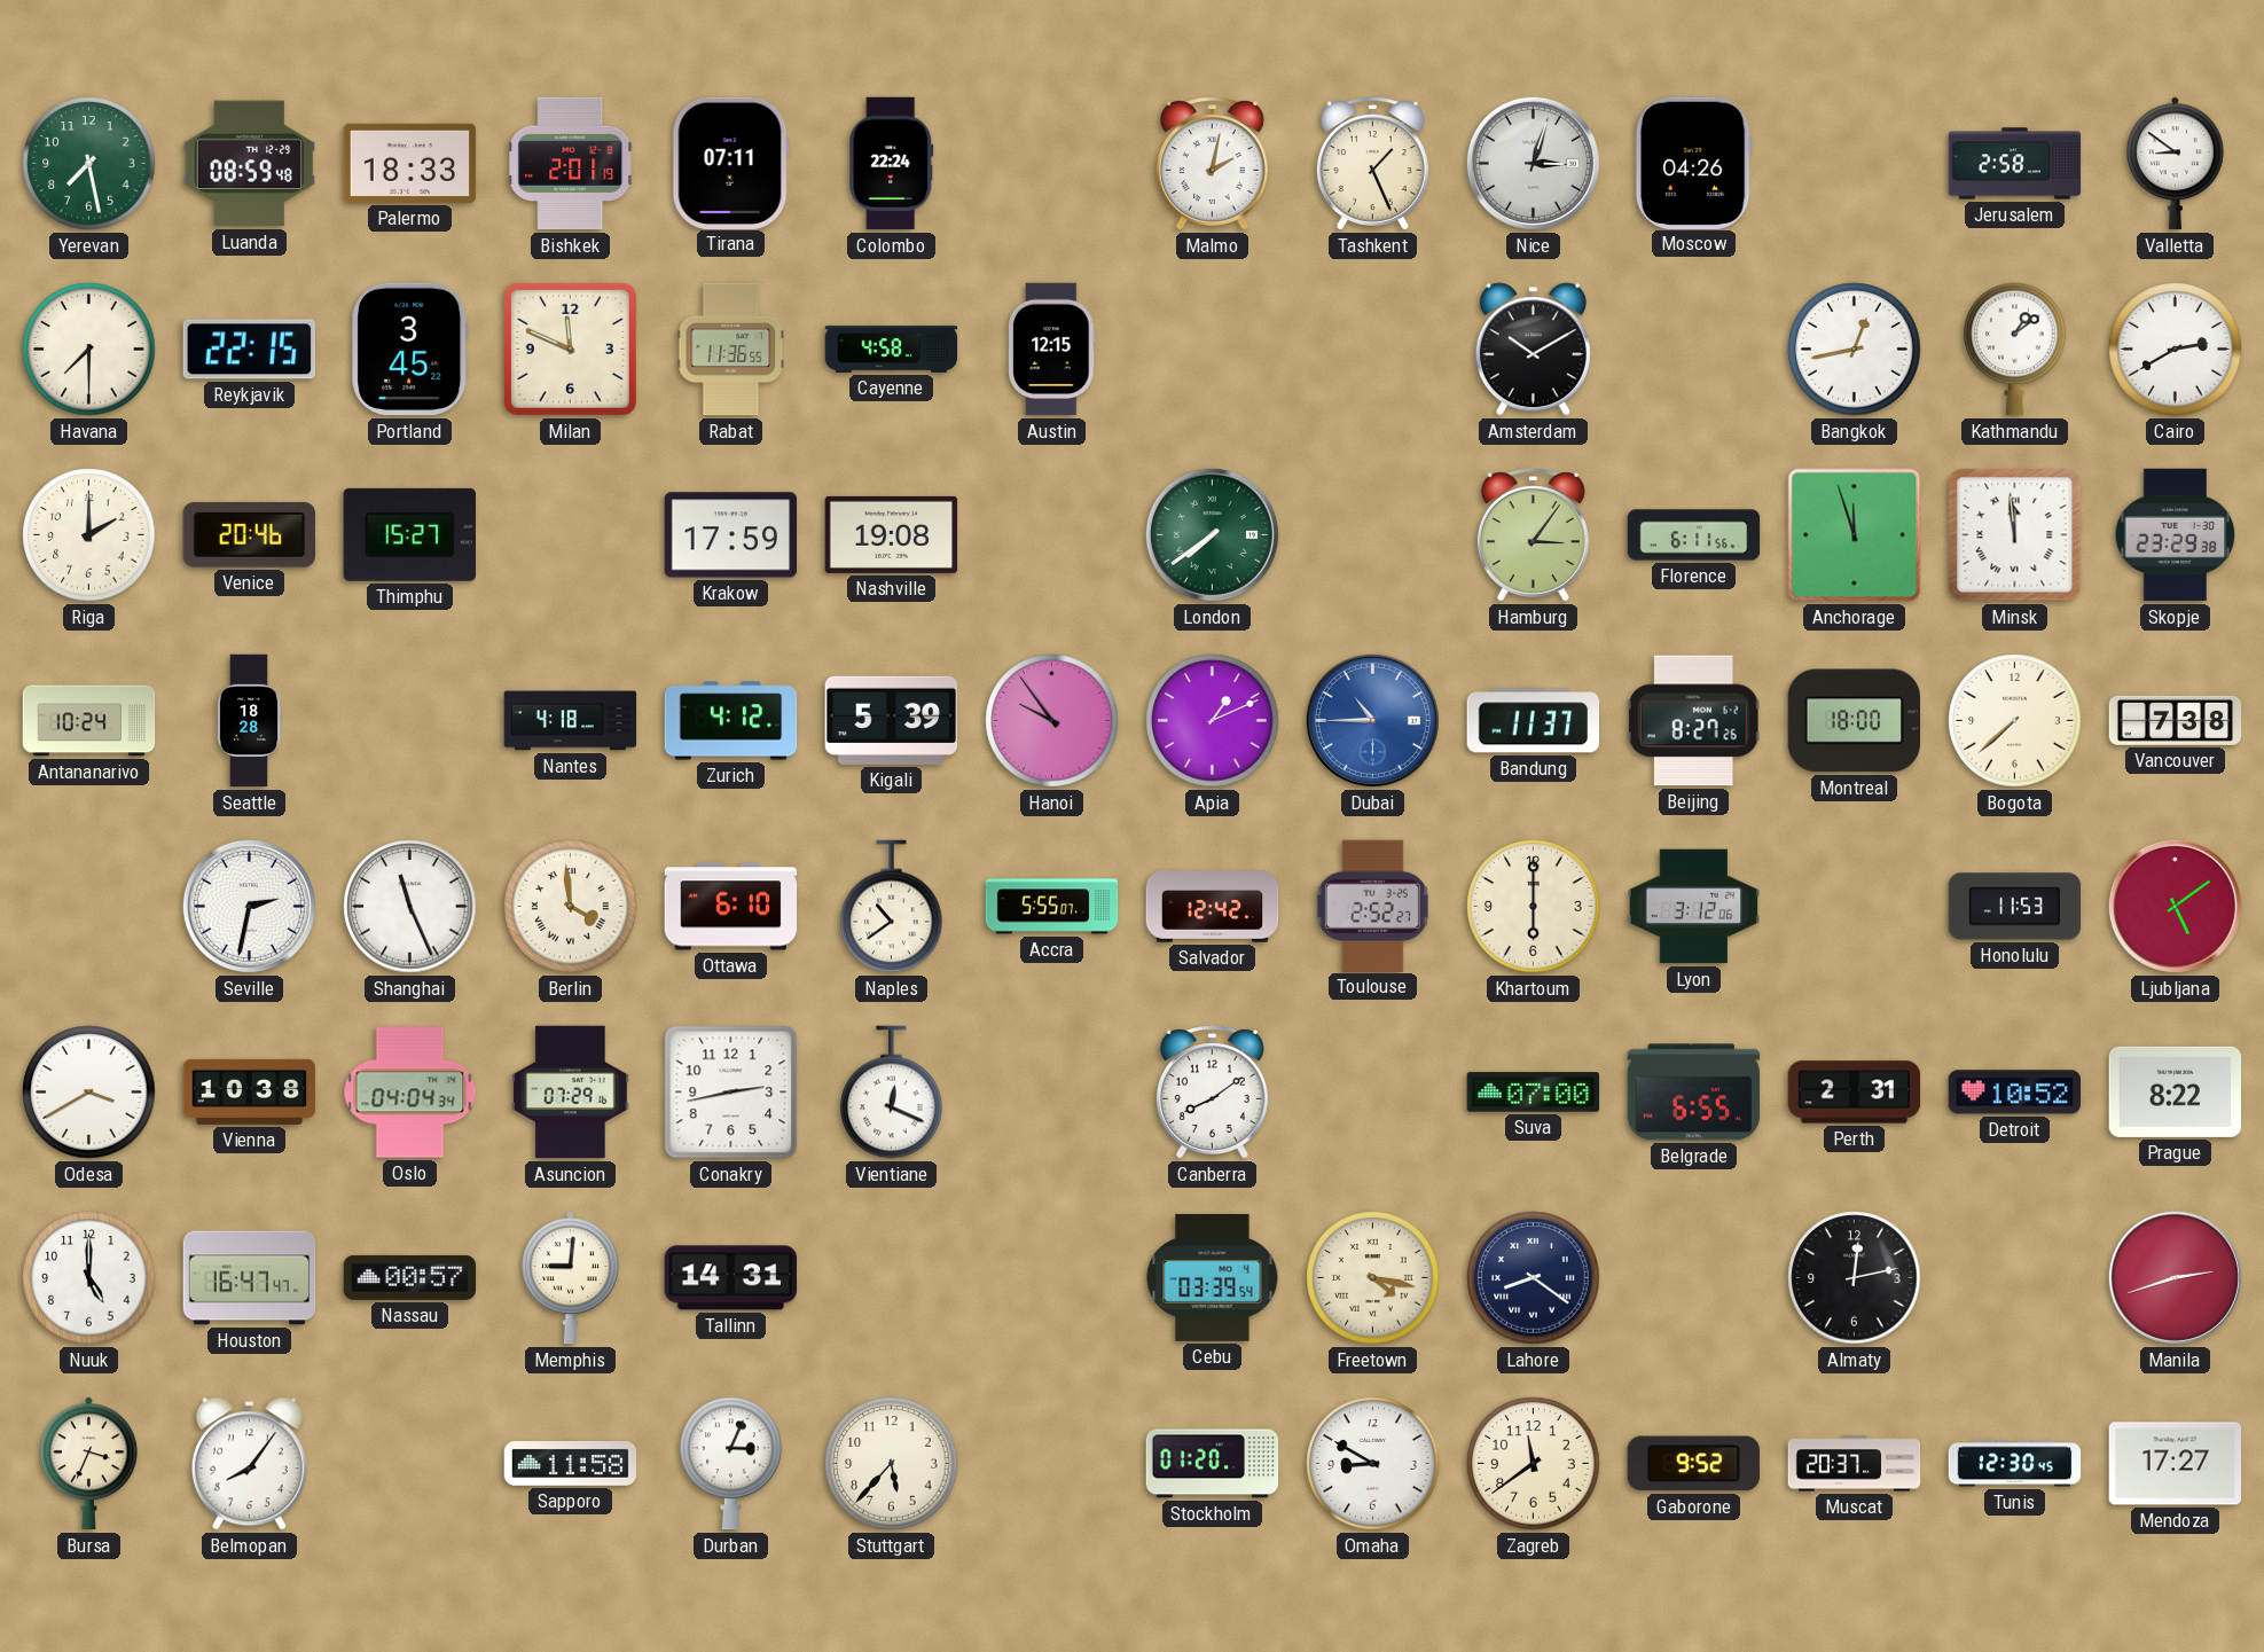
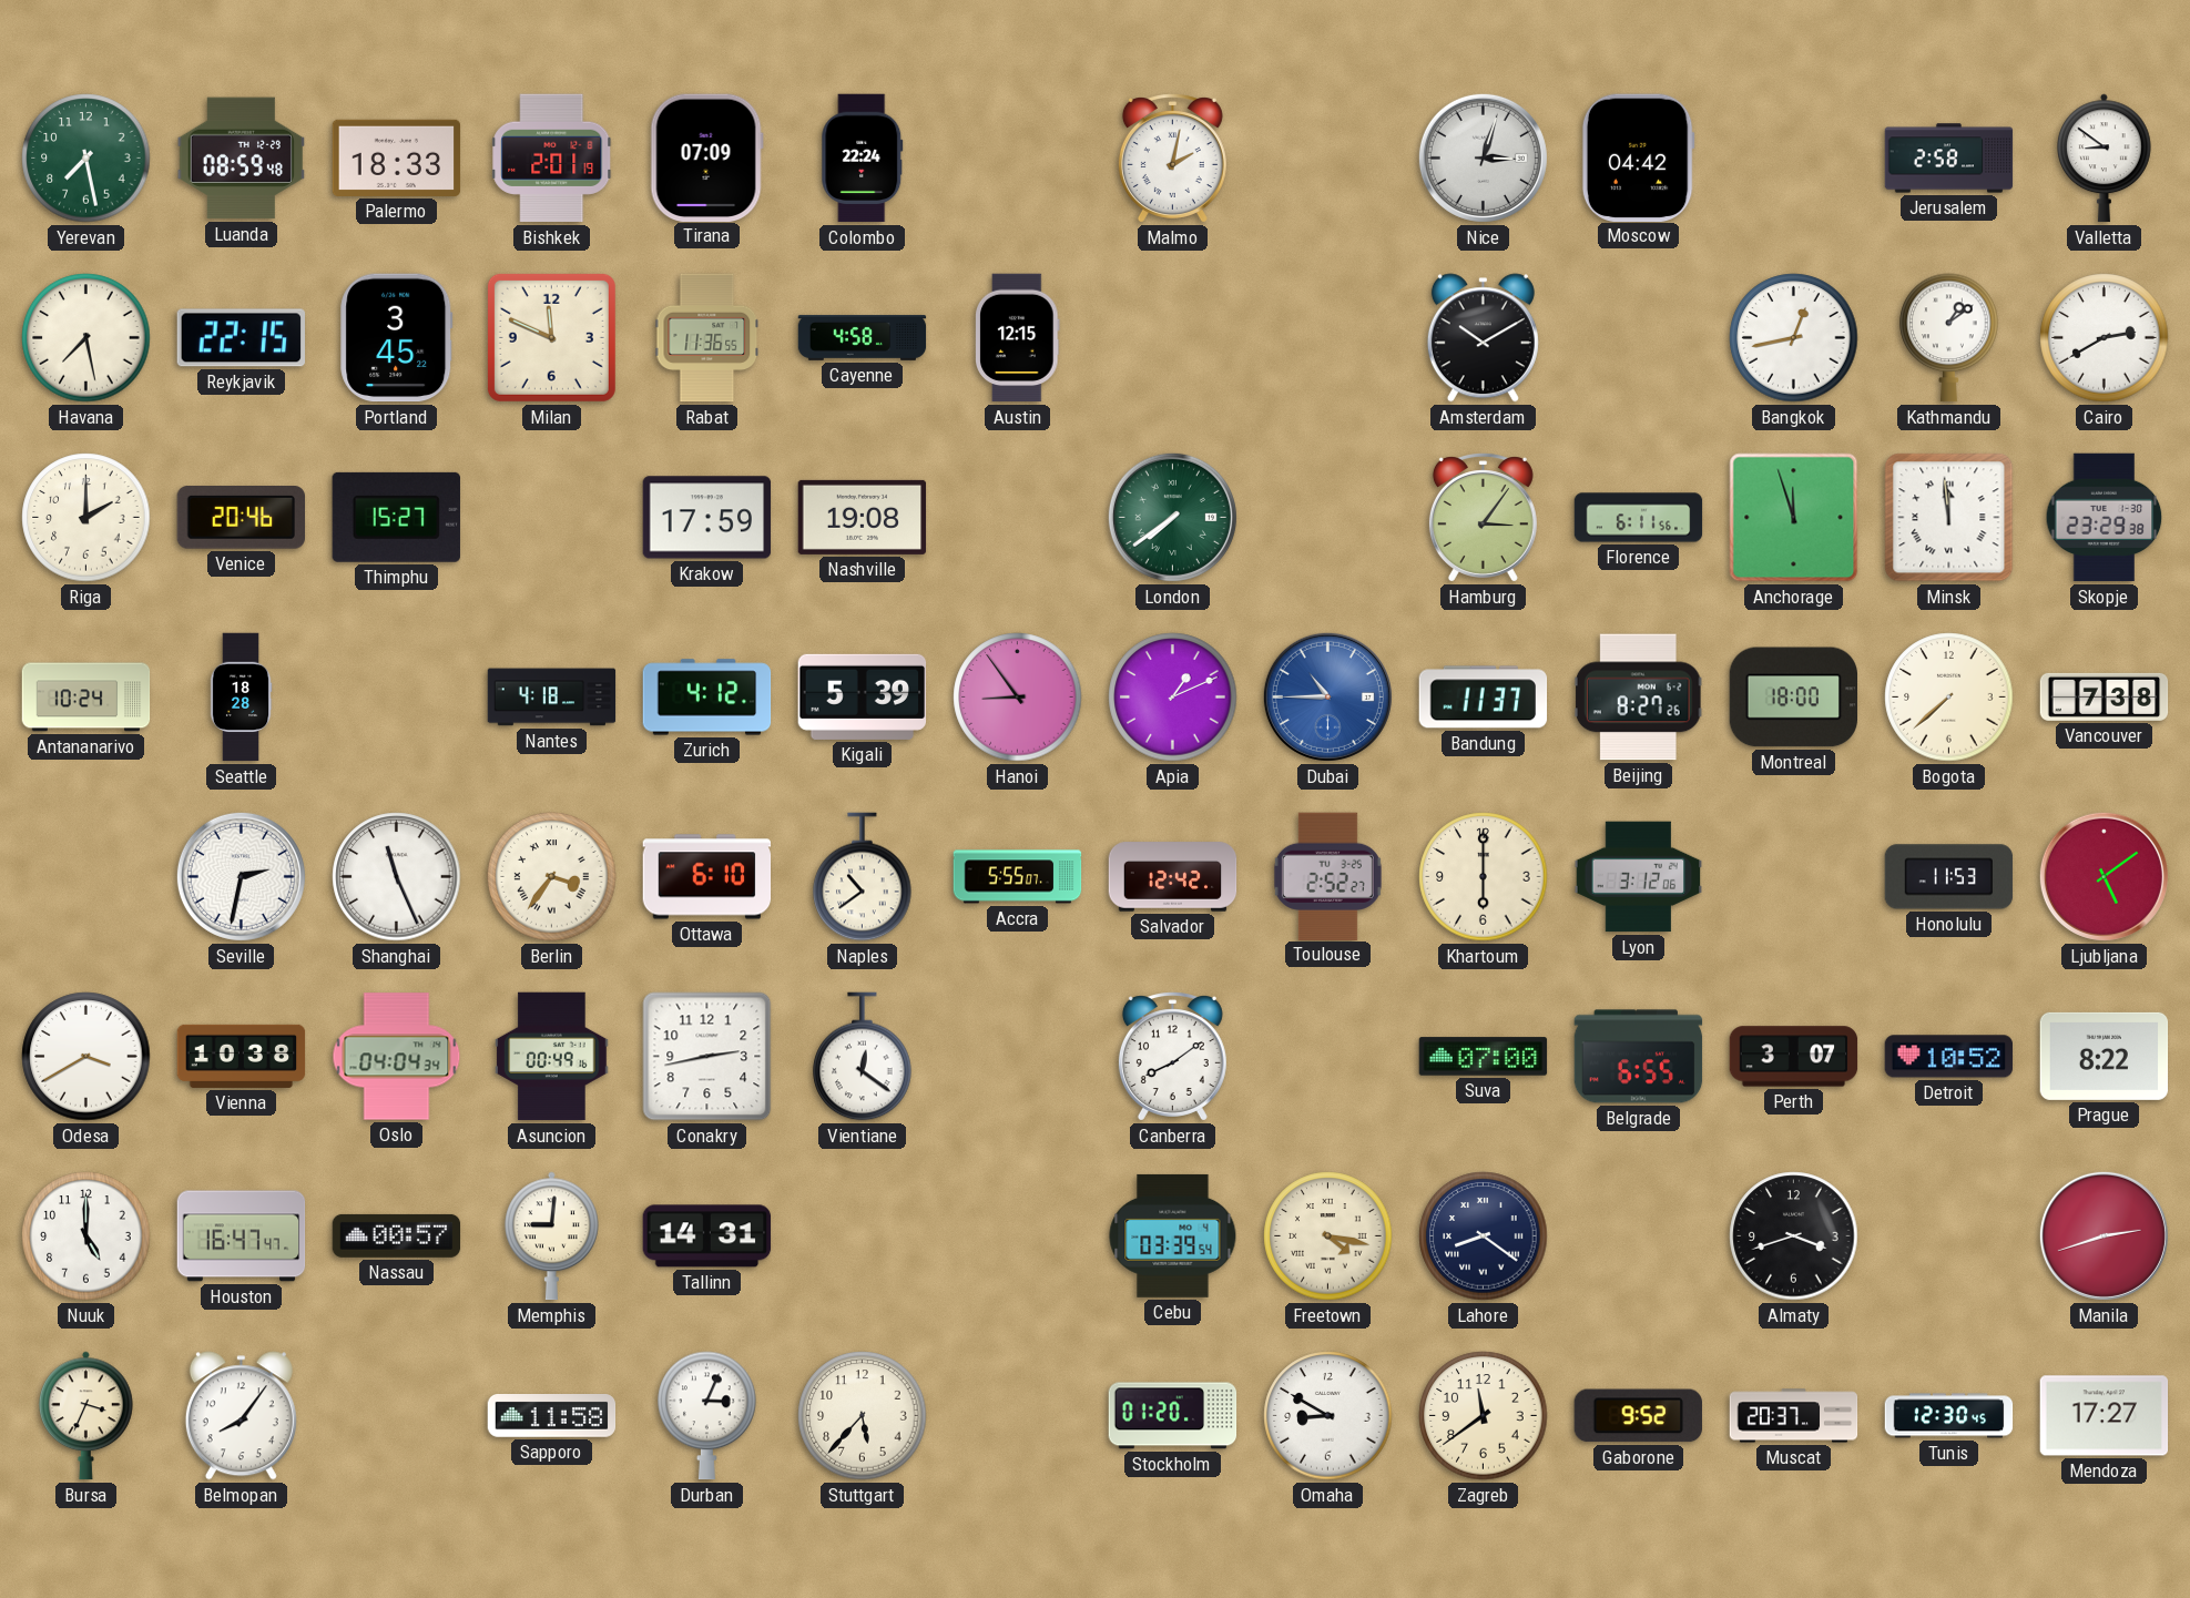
Tirana: 07:11 -> 07:09
Tashkent: 1:26 -> none
Moscow: 04:26 -> 04:42
Havana: 7:30 -> 7:28
Hanoi: 9:54 -> 8:54
Berlin: 3:59 -> 3:36
Asuncion: 07:29 -> 00:49
Vientiane: 12:19 -> 12:21
Perth: 2:31 -> 3:07
Almaty: 12:13 -> 3:42
